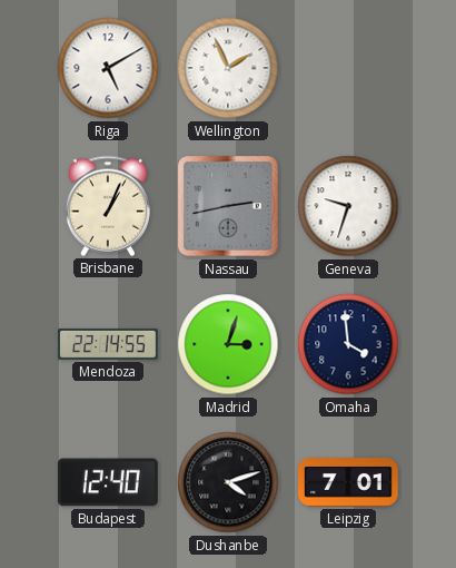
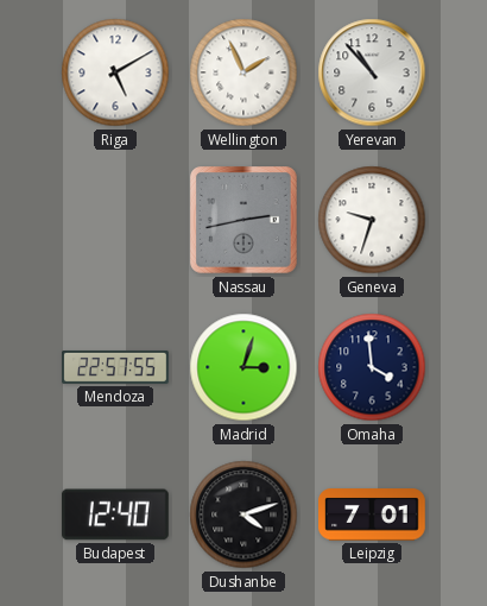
Yerevan: none -> 10:53
Brisbane: 1:04 -> none
Mendoza: 22:14 -> 22:57
